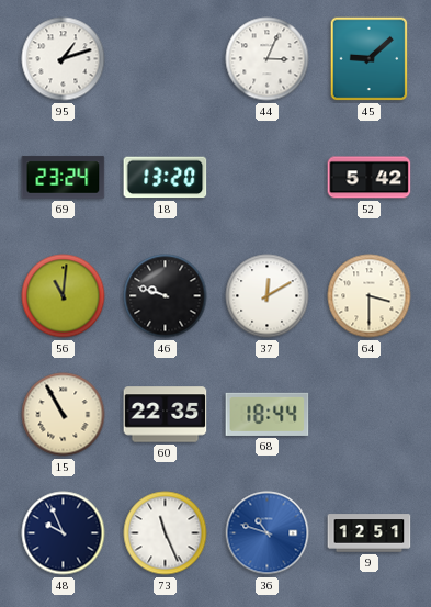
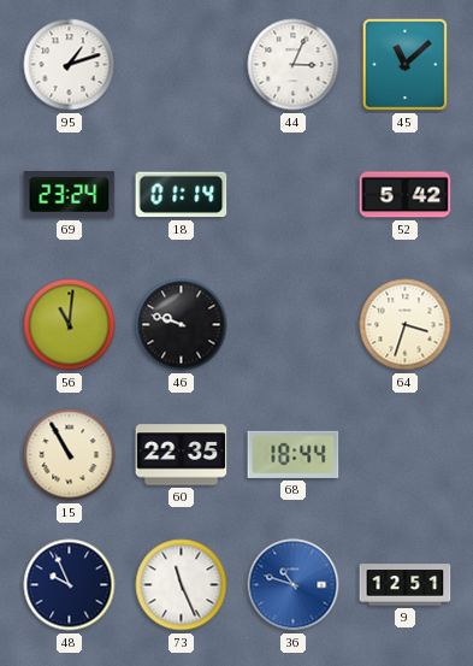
45: 9:08 -> 11:08
18: 13:20 -> 01:14
37: 12:10 -> none
64: 3:30 -> 3:33
